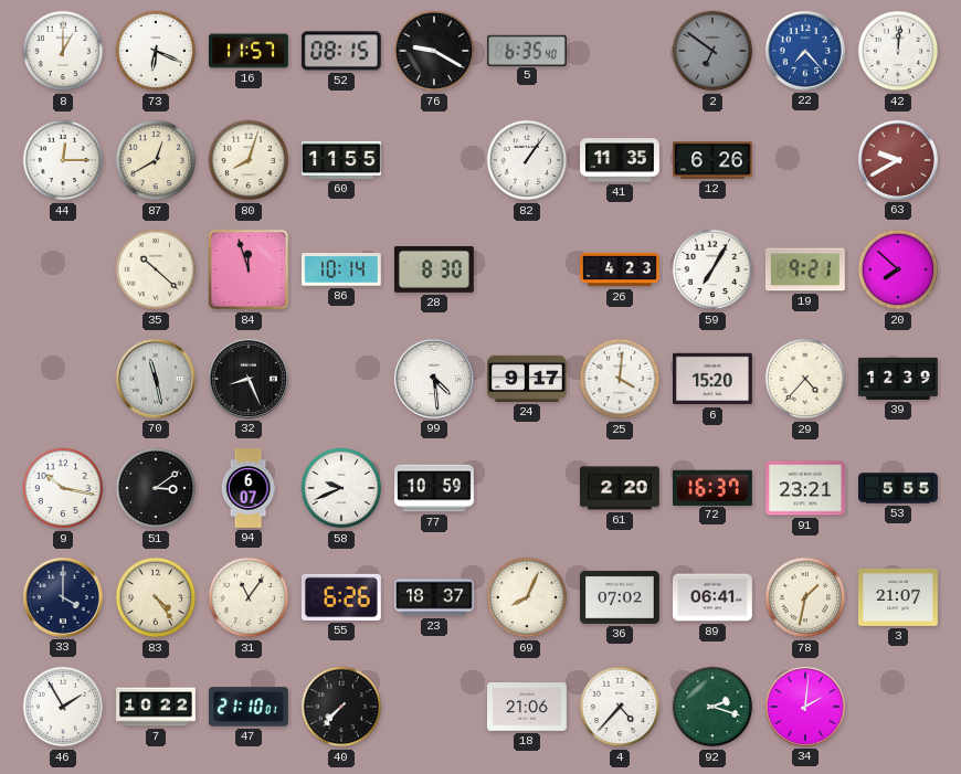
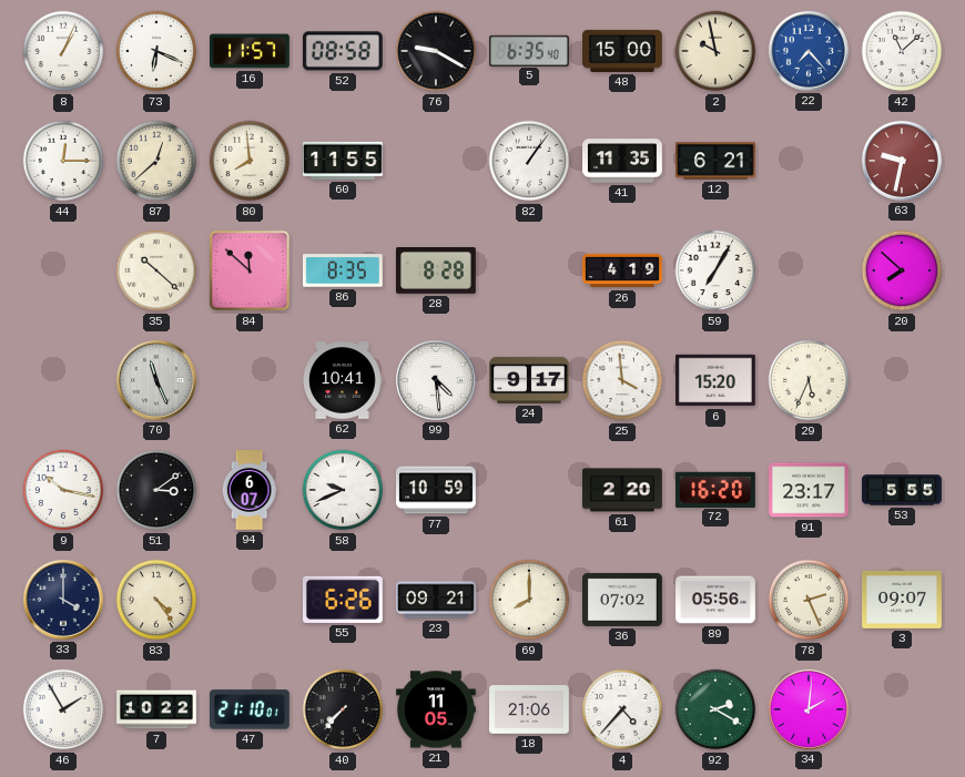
8: 1:00 -> 1:04
52: 08:15 -> 08:58
48: none -> 15:00
2: 6:51 -> 9:58
2 dial: grey -> cream
42: 12:01 -> 11:08
87: 12:40 -> 12:38
80: 8:03 -> 7:59
12: 6:26 -> 6:21
63: 9:40 -> 9:32
84: 11:57 -> 11:52
86: 10:14 -> 8:35
28: 8:30 -> 8:28
26: 4:23 -> 4:19
19: 9:21 -> none
70: 11:28 -> 11:26
32: 8:26 -> none
62: none -> 10:41
25: 4:01 -> 3:59
29: 4:37 -> 5:34
39: 12:39 -> none
72: 16:37 -> 16:20
91: 23:21 -> 23:17
31: 11:06 -> none
23: 18:37 -> 09:21
69: 8:04 -> 8:00
89: 06:41 -> 05:56
78: 1:32 -> 2:26
3: 21:07 -> 09:07
21: none -> 11:05
92: 2:18 -> 2:20
